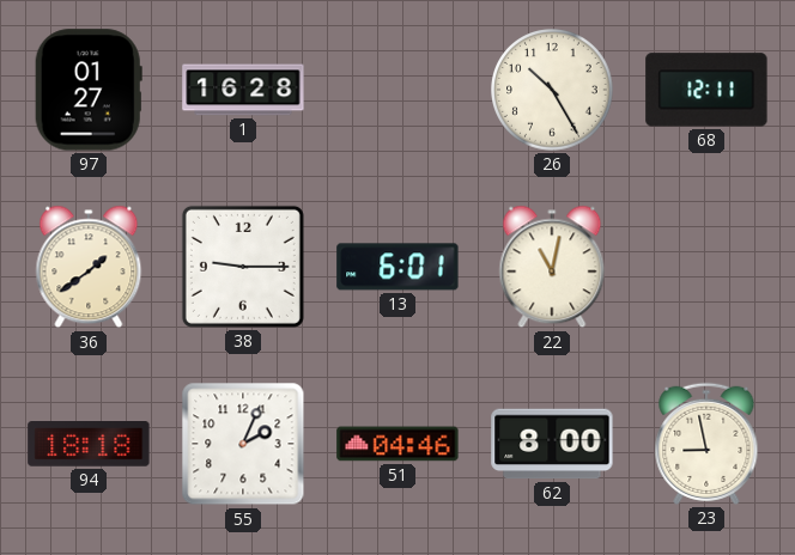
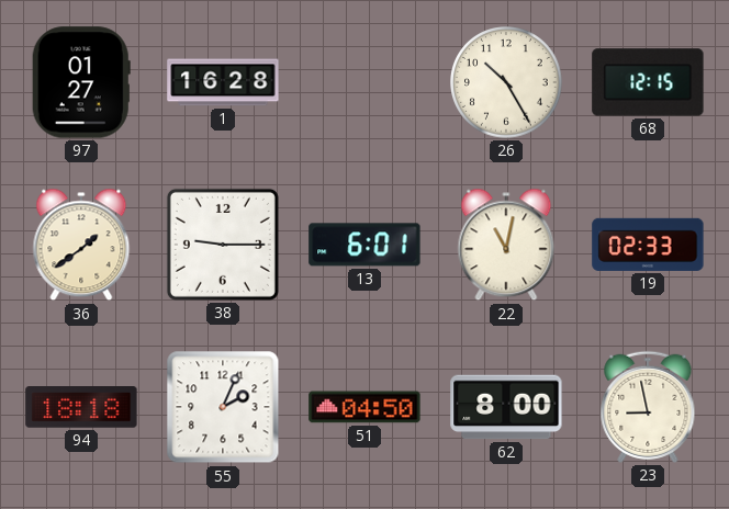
68: 12:11 -> 12:15
19: none -> 02:33
51: 04:46 -> 04:50
